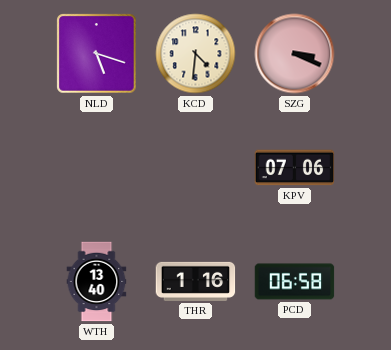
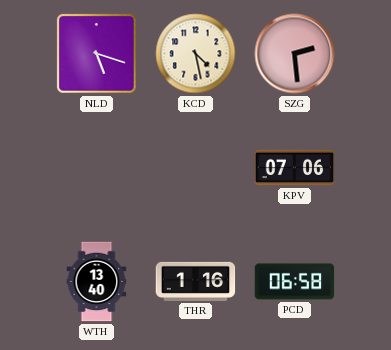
KCD: 4:31 -> 4:28
SZG: 3:19 -> 2:29
